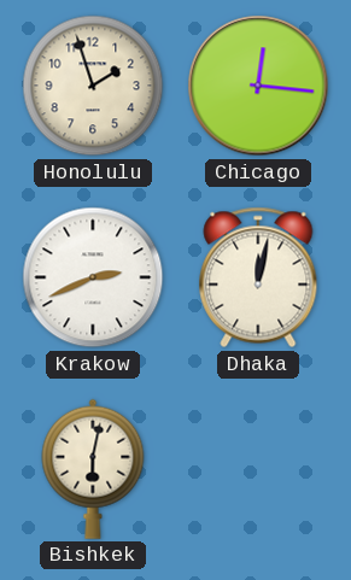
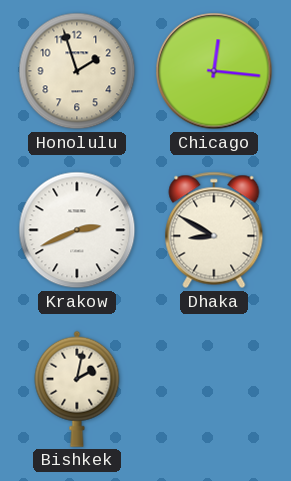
Dhaka: 12:02 -> 8:50
Bishkek: 6:02 -> 2:02
